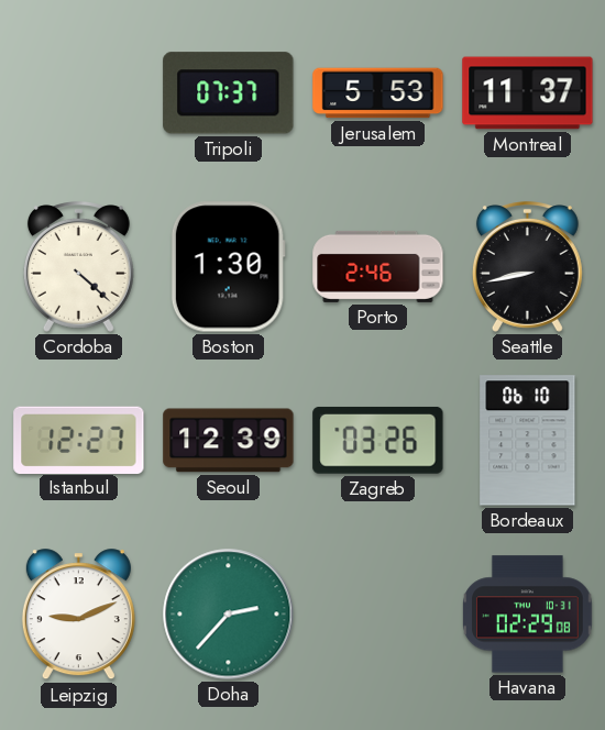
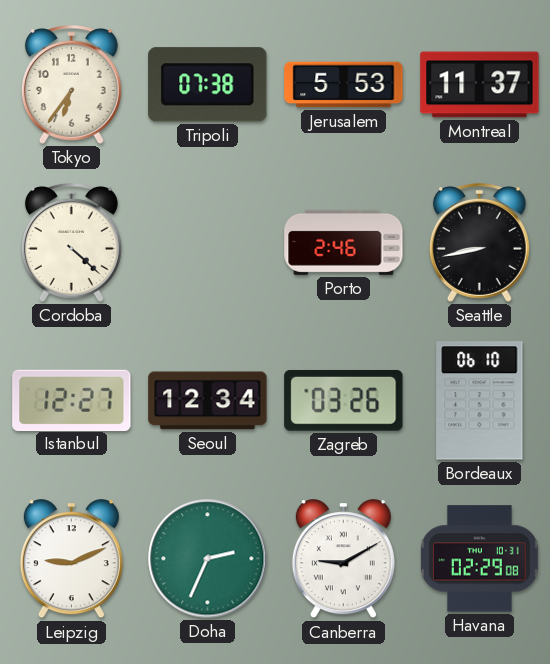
Tokyo: none -> 6:36
Tripoli: 07:37 -> 07:38
Boston: 1:30 -> none
Seoul: 12:39 -> 12:34
Doha: 2:37 -> 2:34
Canberra: none -> 9:10
